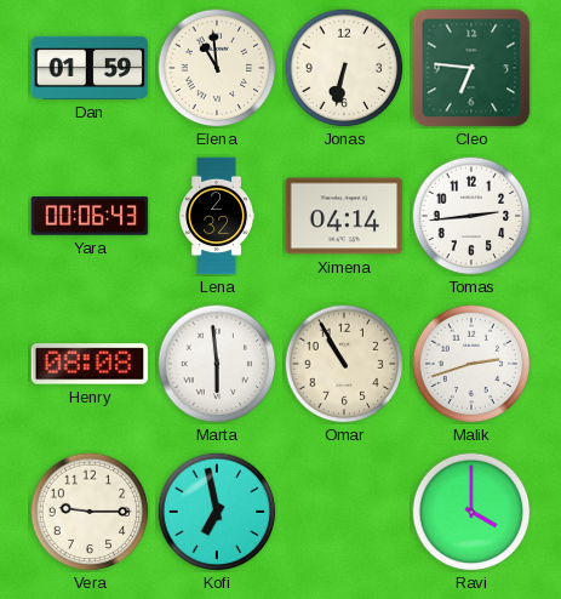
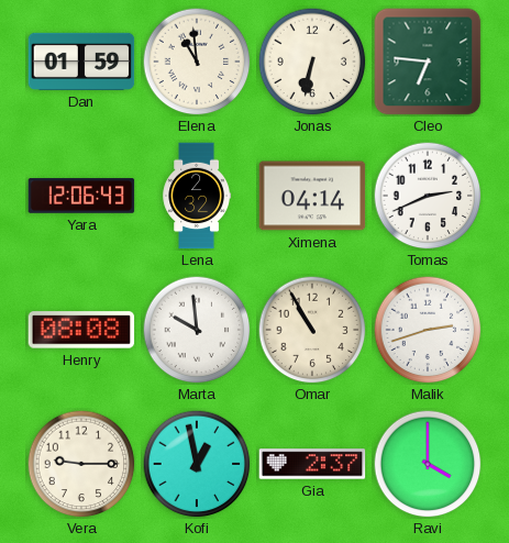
Yara: 00:06 -> 12:06
Tomas: 2:44 -> 2:41
Marta: 5:59 -> 9:59
Kofi: 6:58 -> 12:58
Gia: none -> 2:37
